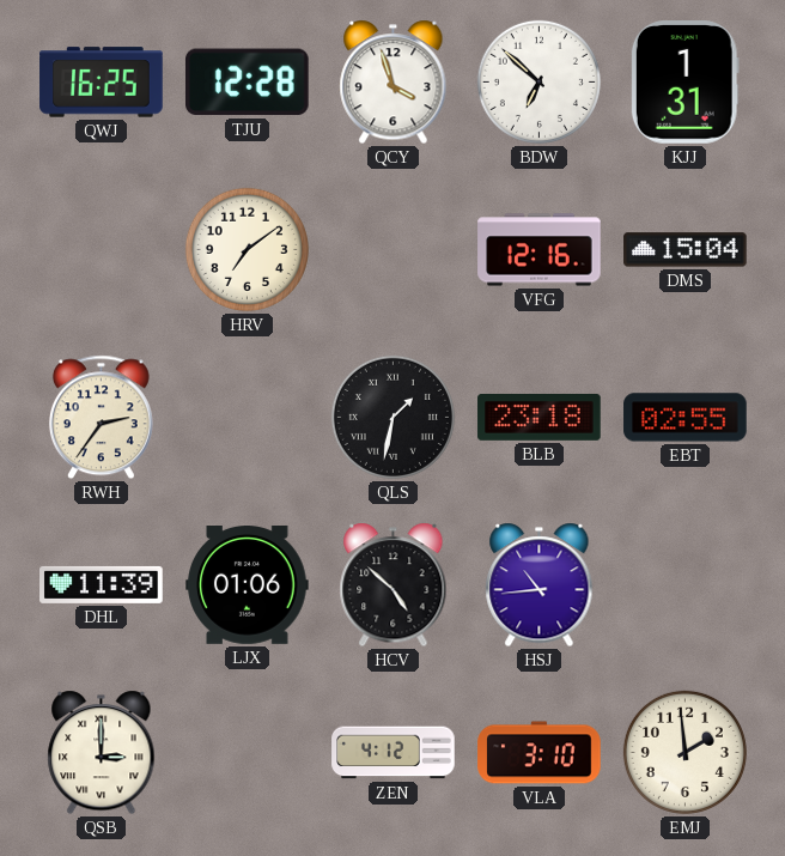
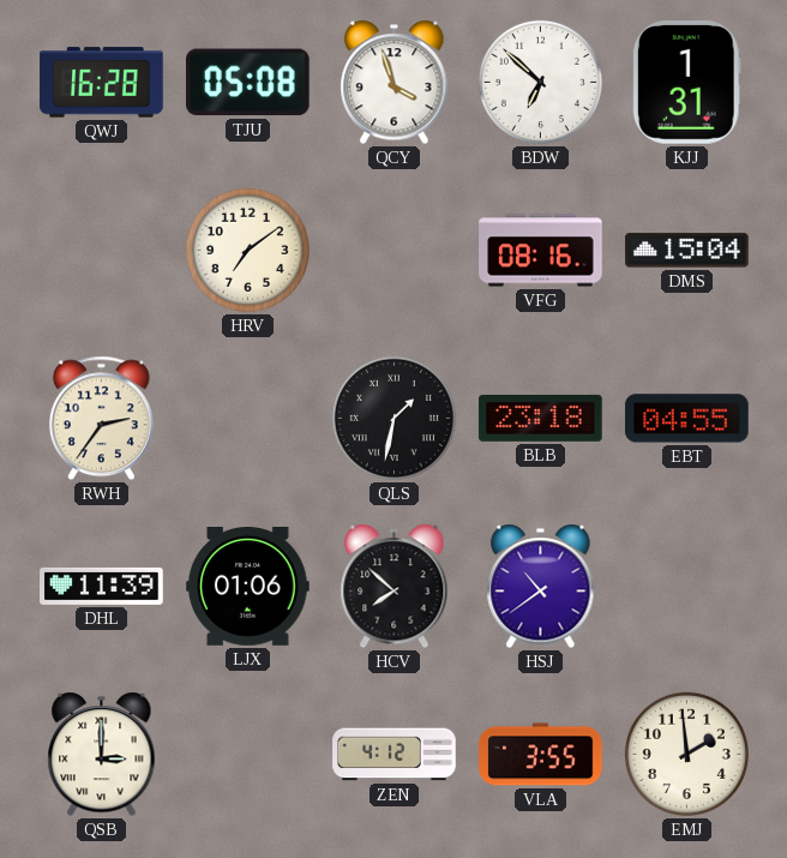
QWJ: 16:25 -> 16:28
TJU: 12:28 -> 05:08
VFG: 12:16 -> 08:16
EBT: 02:55 -> 04:55
HCV: 4:52 -> 7:52
HSJ: 10:44 -> 10:39
VLA: 3:10 -> 3:55
